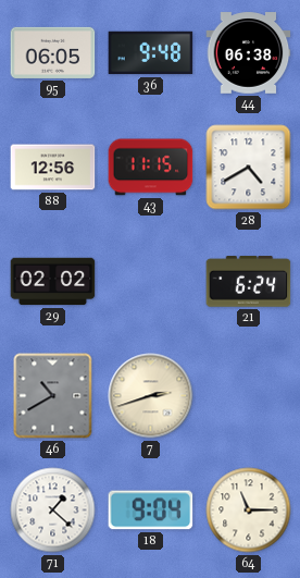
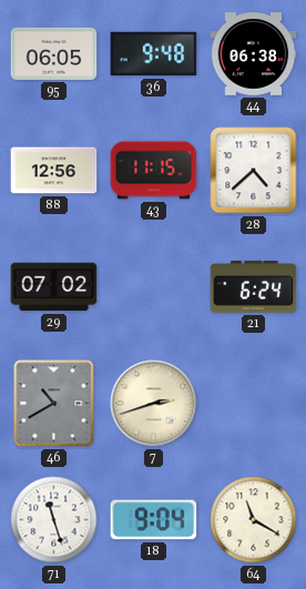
28: 4:40 -> 4:38
29: 02:02 -> 07:02
71: 1:22 -> 11:27
64: 11:15 -> 11:20
